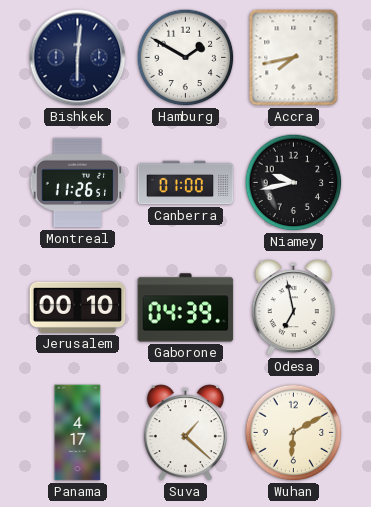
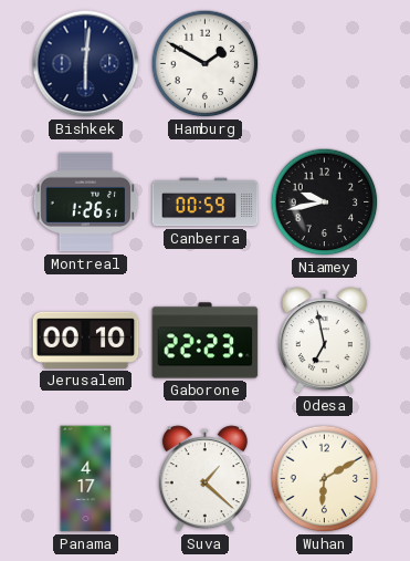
Accra: 7:43 -> none
Montreal: 11:26 -> 1:26
Canberra: 01:00 -> 00:59
Gaborone: 04:39 -> 22:23
